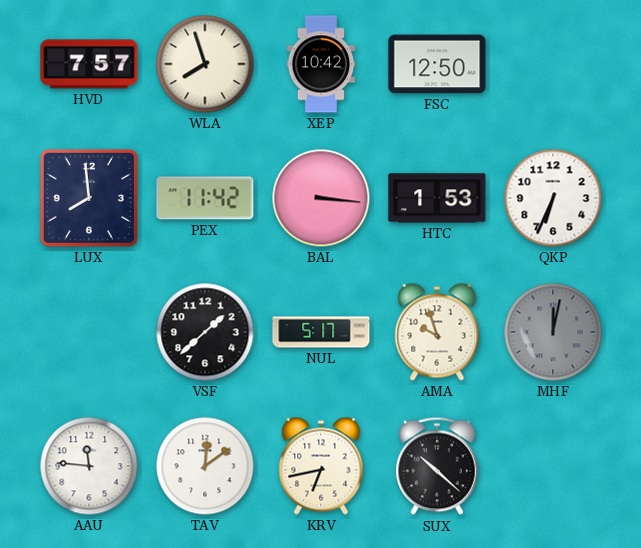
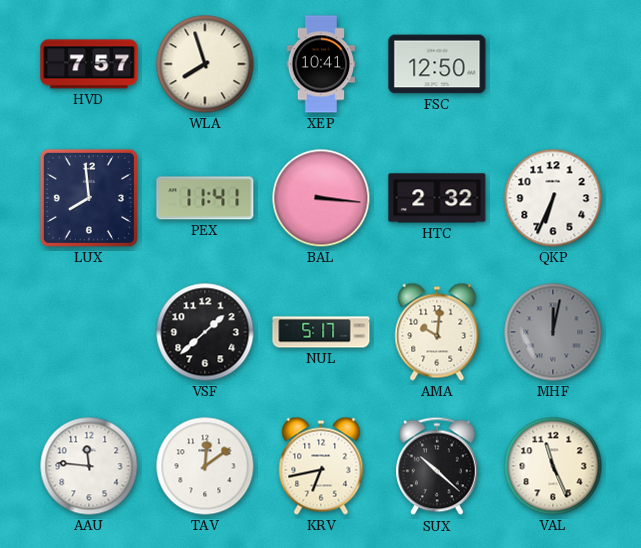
XEP: 10:42 -> 10:41
PEX: 11:42 -> 11:41
HTC: 1:53 -> 2:32
AMA: 9:57 -> 10:01
VAL: none -> 11:26
